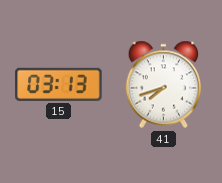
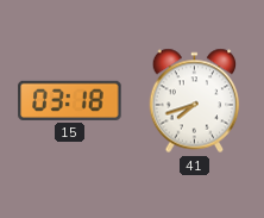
15: 03:13 -> 03:18
